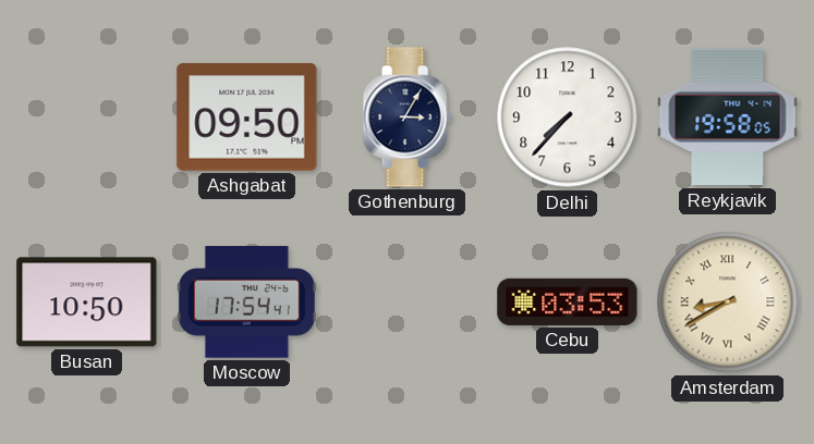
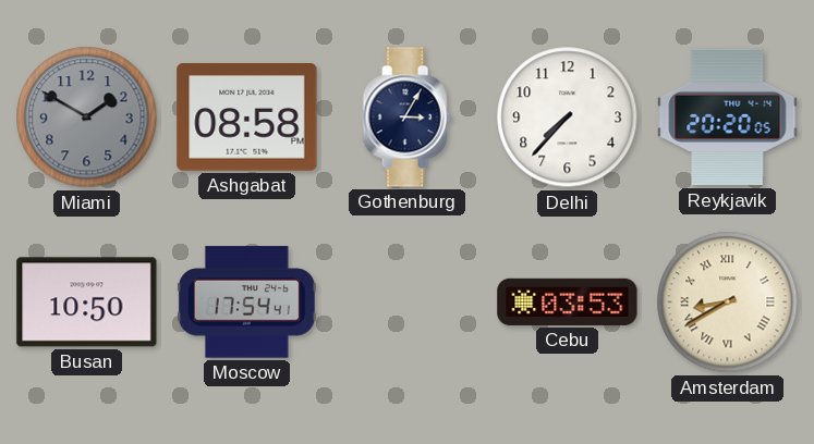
Miami: none -> 1:50
Ashgabat: 09:50 -> 08:58
Reykjavik: 19:58 -> 20:20
